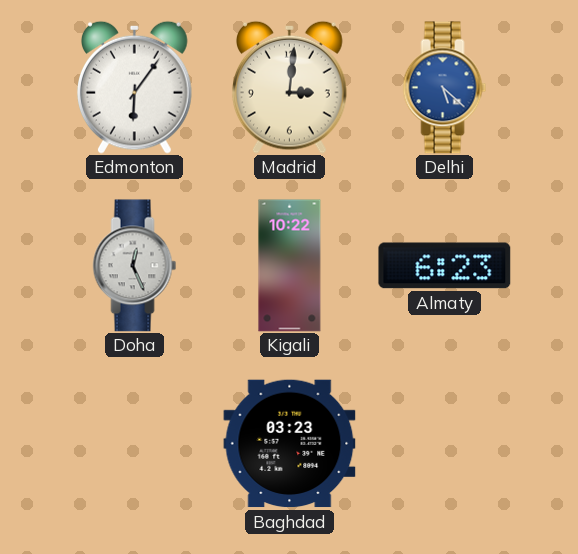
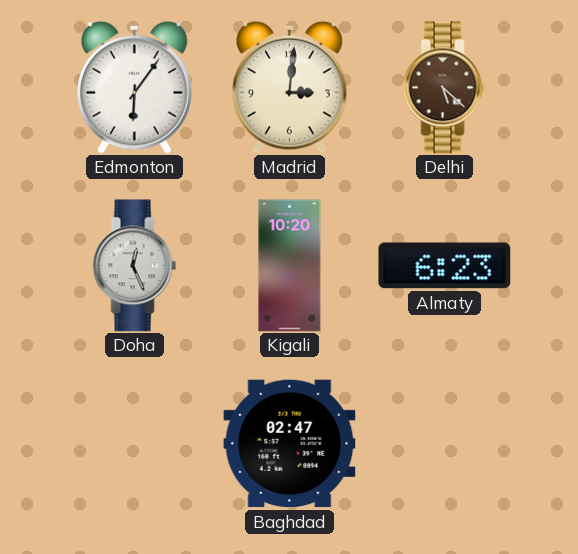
Delhi dial: blue -> brown
Kigali: 10:22 -> 10:20
Baghdad: 03:23 -> 02:47
